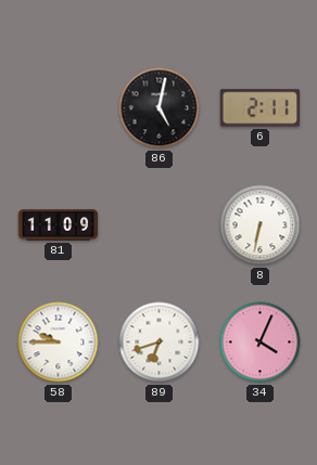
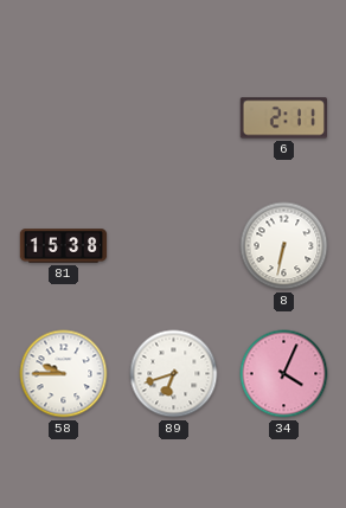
86: 5:02 -> none
81: 11:09 -> 15:38
